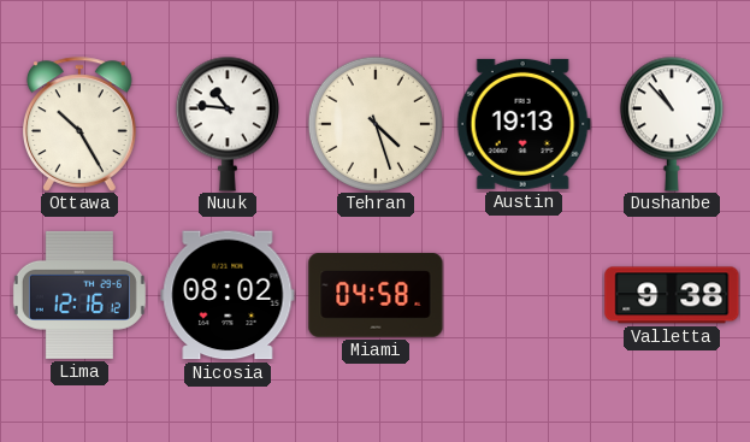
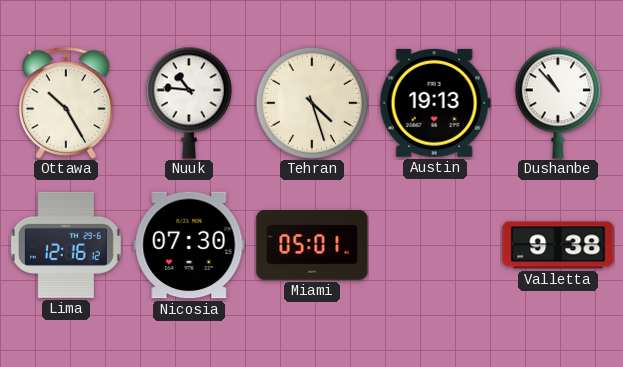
Nicosia: 08:02 -> 07:30
Miami: 04:58 -> 05:01
